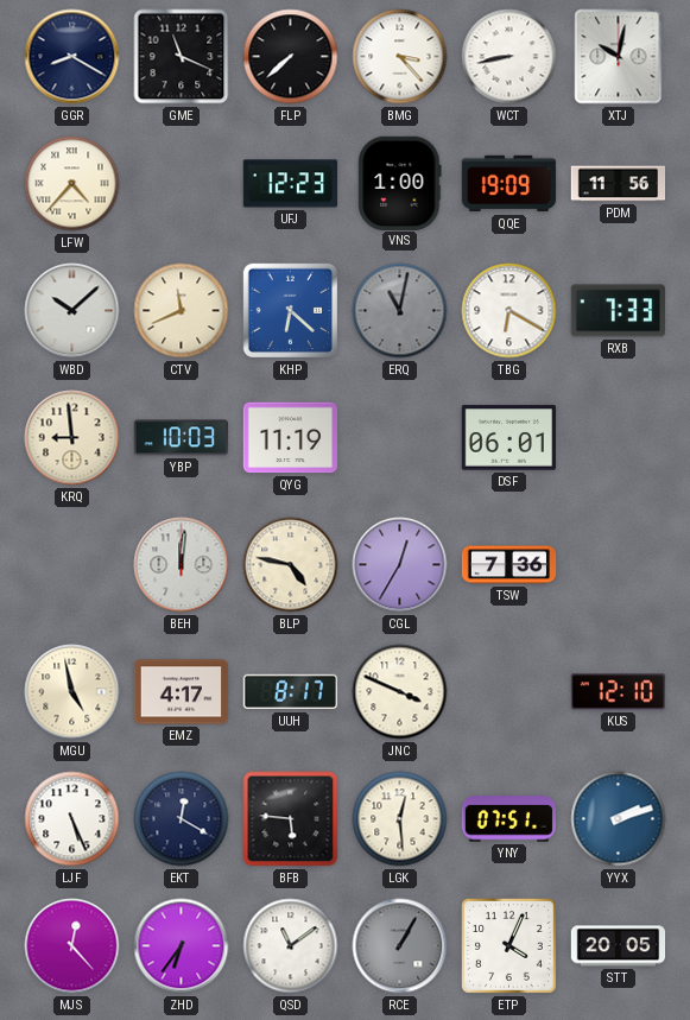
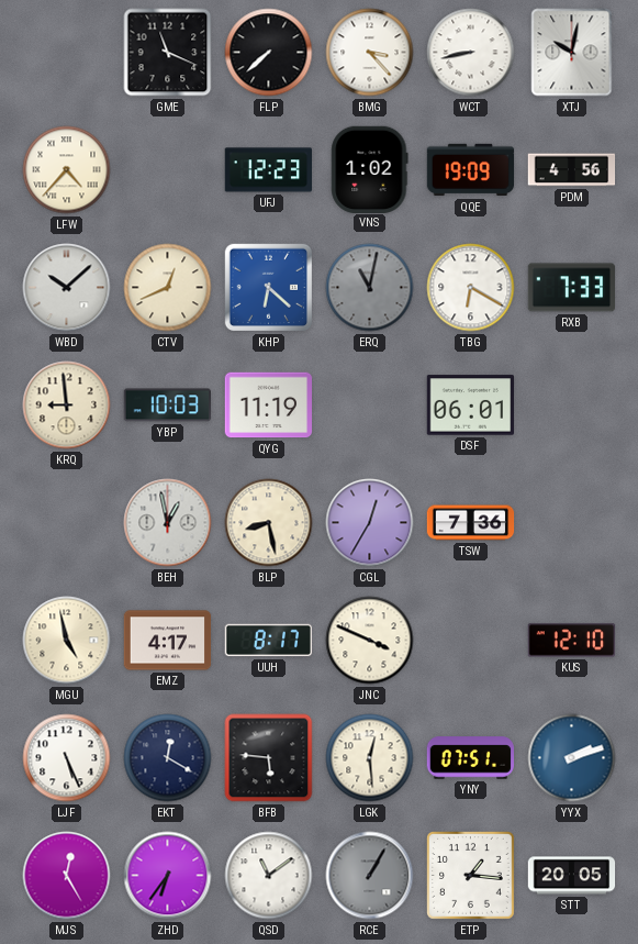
GGR: 8:20 -> none
VNS: 1:00 -> 1:02
PDM: 11:56 -> 4:56
CTV: 11:41 -> 12:41
BEH: 12:01 -> 12:58
BLP: 4:47 -> 8:28
MJS: 12:23 -> 12:25
ETP: 4:04 -> 1:16
